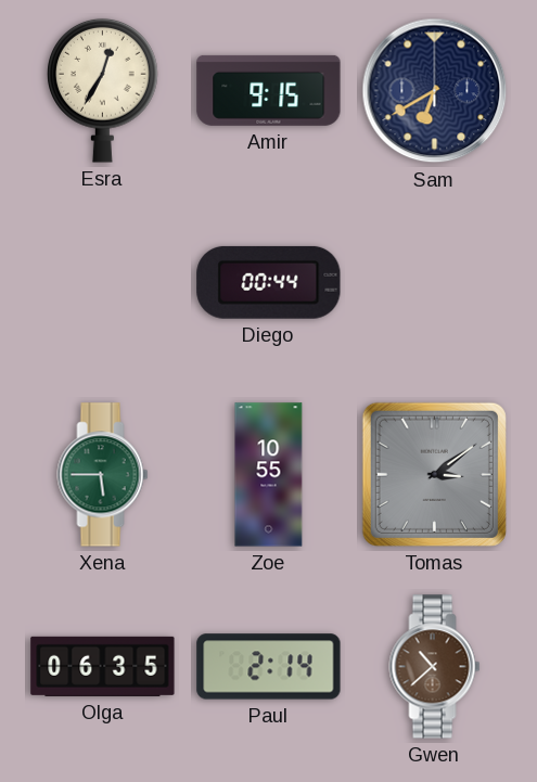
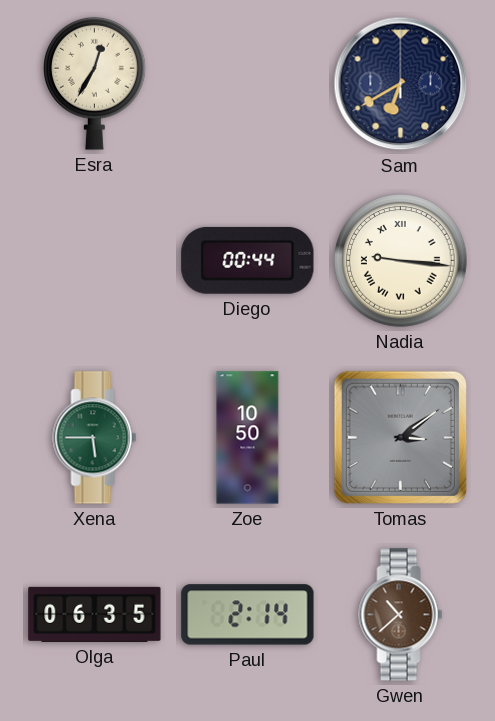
Amir: 9:15 -> none
Nadia: none -> 9:16
Zoe: 10:55 -> 10:50
